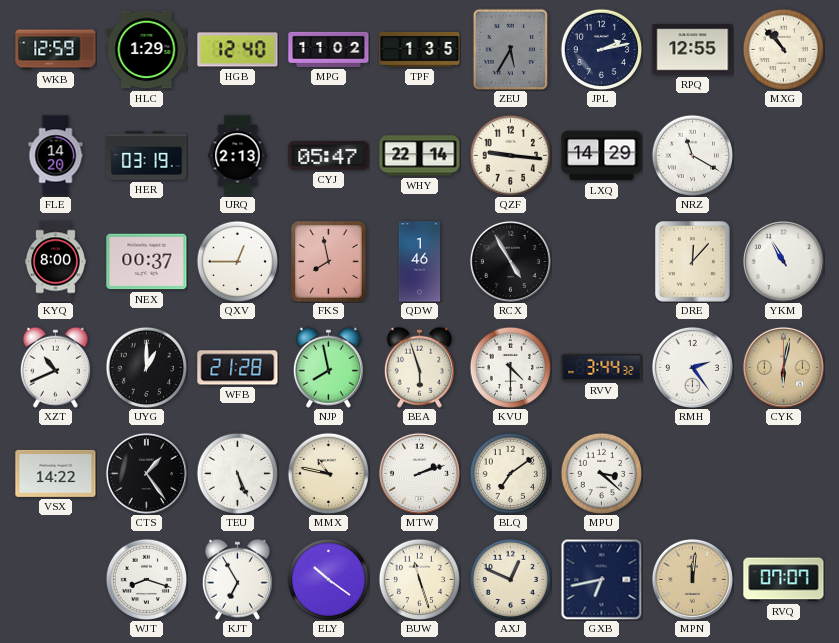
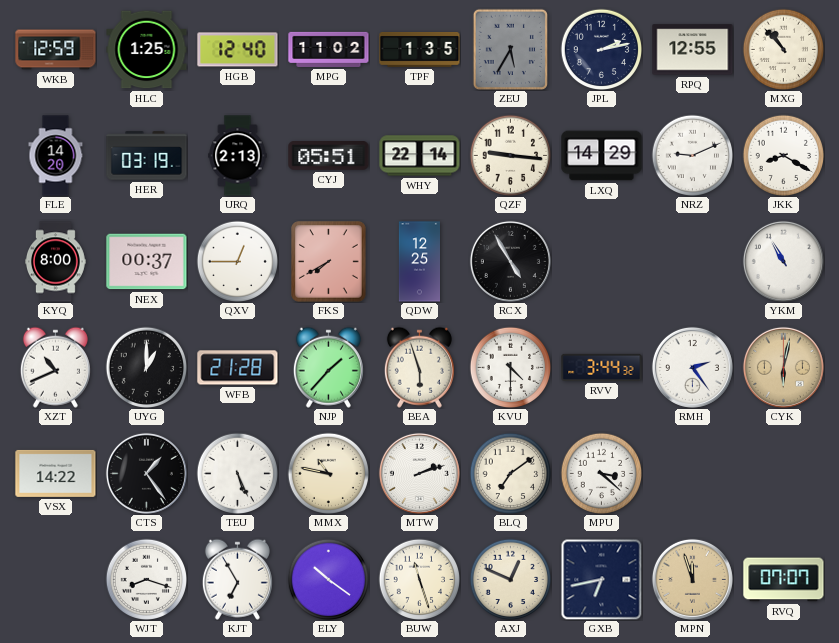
HLC: 1:29 -> 1:25
CYJ: 05:47 -> 05:51
NRZ: 11:20 -> 9:11
JKK: none -> 8:20
FKS: 7:58 -> 7:40
QDW: 1:46 -> 12:25
DRE: 12:07 -> none
NJP: 7:58 -> 1:37
MPN: 12:01 -> 11:57
